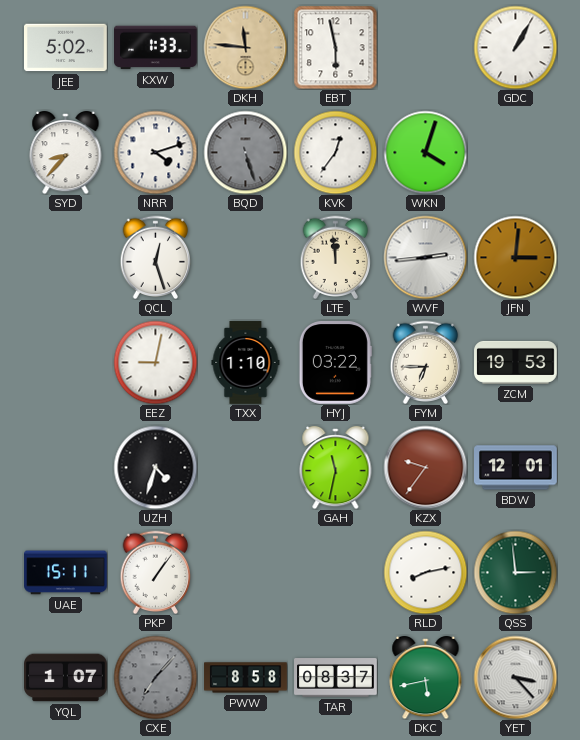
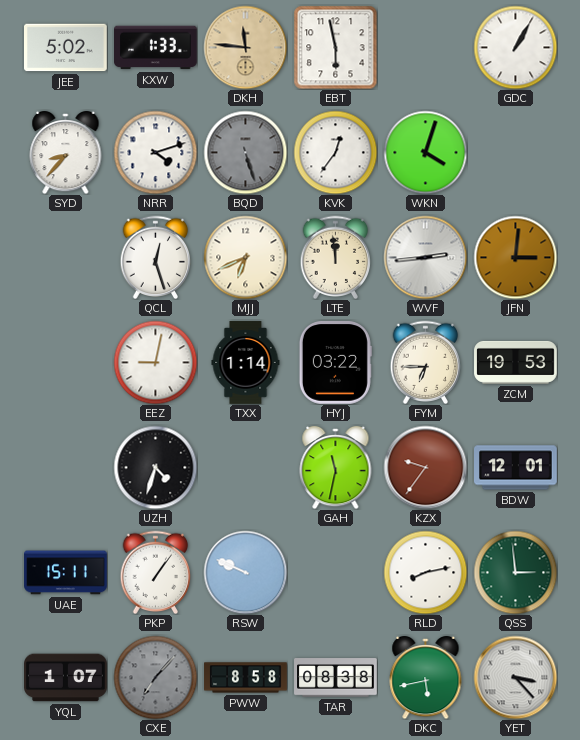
MJJ: none -> 6:41
TXX: 1:10 -> 1:14
RSW: none -> 9:49
TAR: 08:37 -> 08:38
